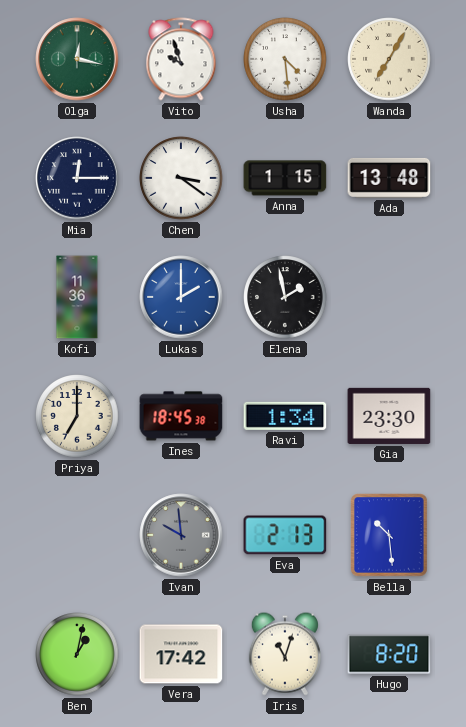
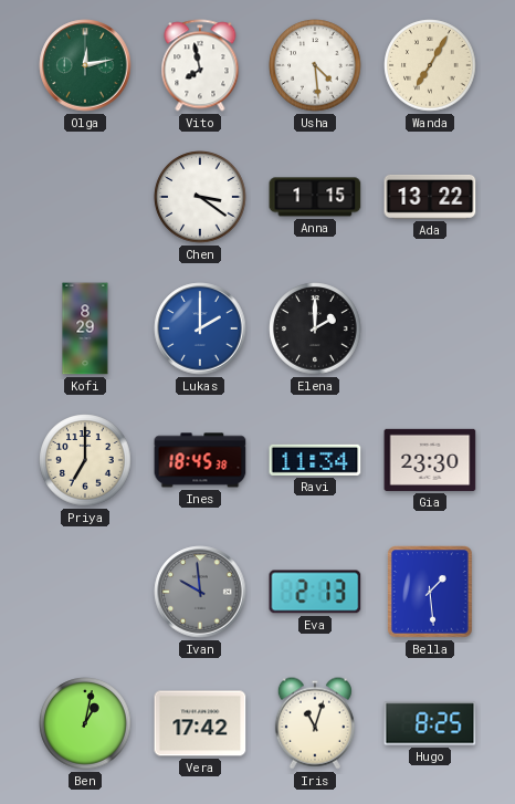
Olga: 12:17 -> 12:13
Vito: 9:57 -> 7:58
Mia: 12:15 -> none
Ada: 13:48 -> 13:22
Kofi: 11:36 -> 8:29
Elena: 1:58 -> 2:00
Ravi: 1:34 -> 11:34
Bella: 10:29 -> 1:29
Hugo: 8:20 -> 8:25
